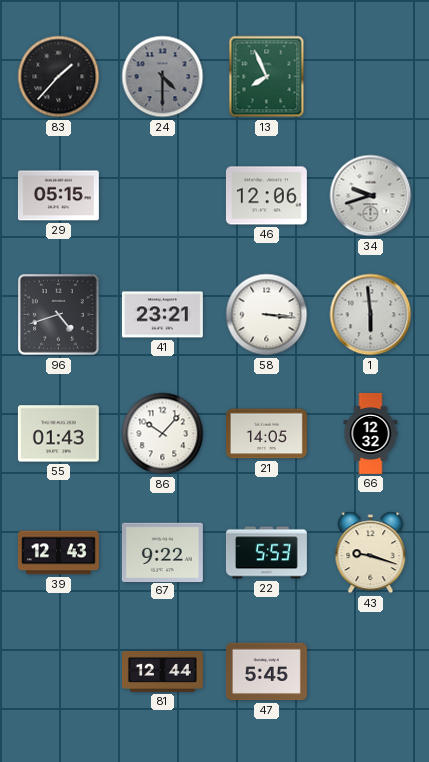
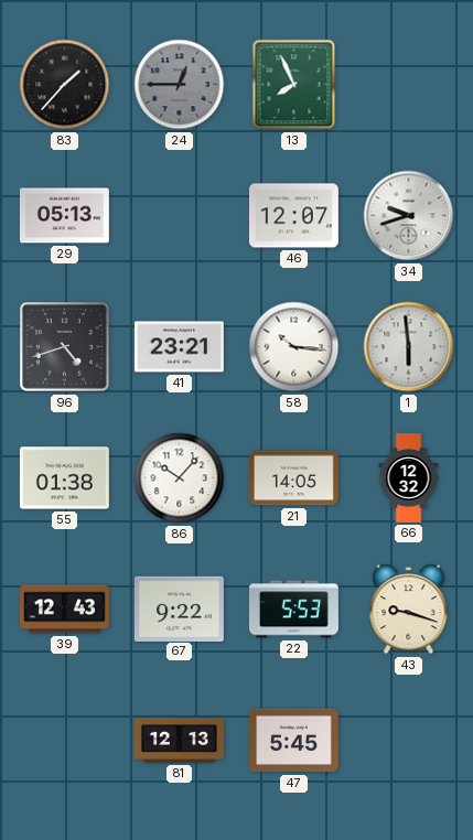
24: 4:30 -> 12:45
29: 05:15 -> 05:13
46: 12:06 -> 12:07
58: 3:16 -> 10:16
55: 01:43 -> 01:38
81: 12:44 -> 12:13
